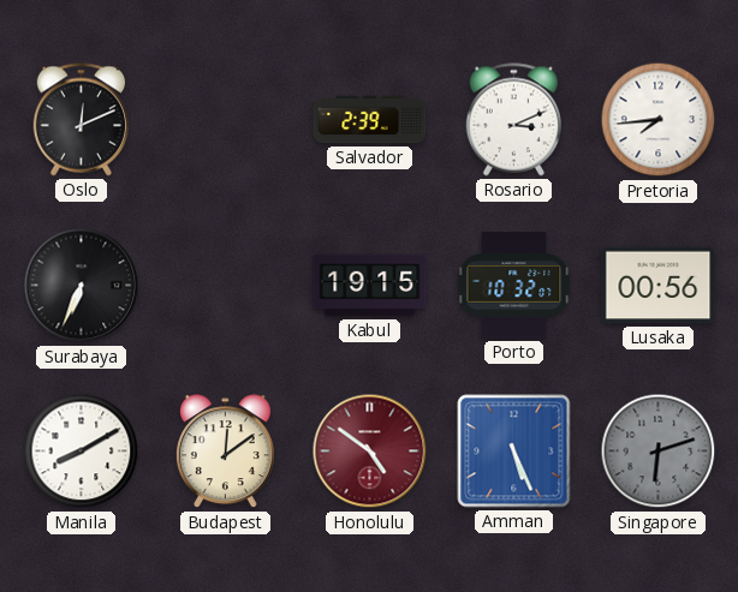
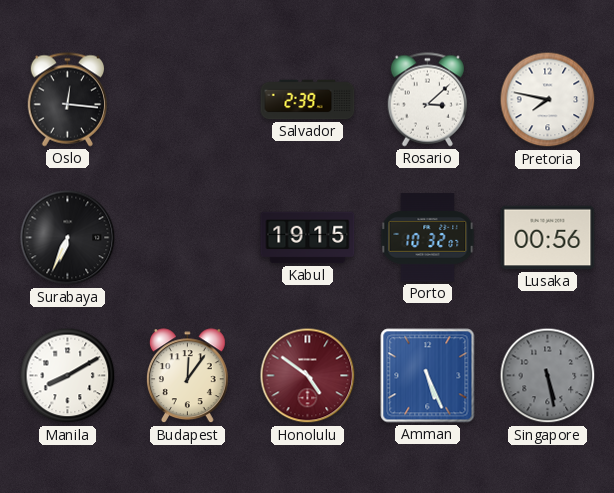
Oslo: 12:11 -> 12:16
Rosario: 3:11 -> 3:08
Pretoria: 7:44 -> 7:47
Budapest: 12:09 -> 12:06
Singapore: 6:12 -> 5:28
